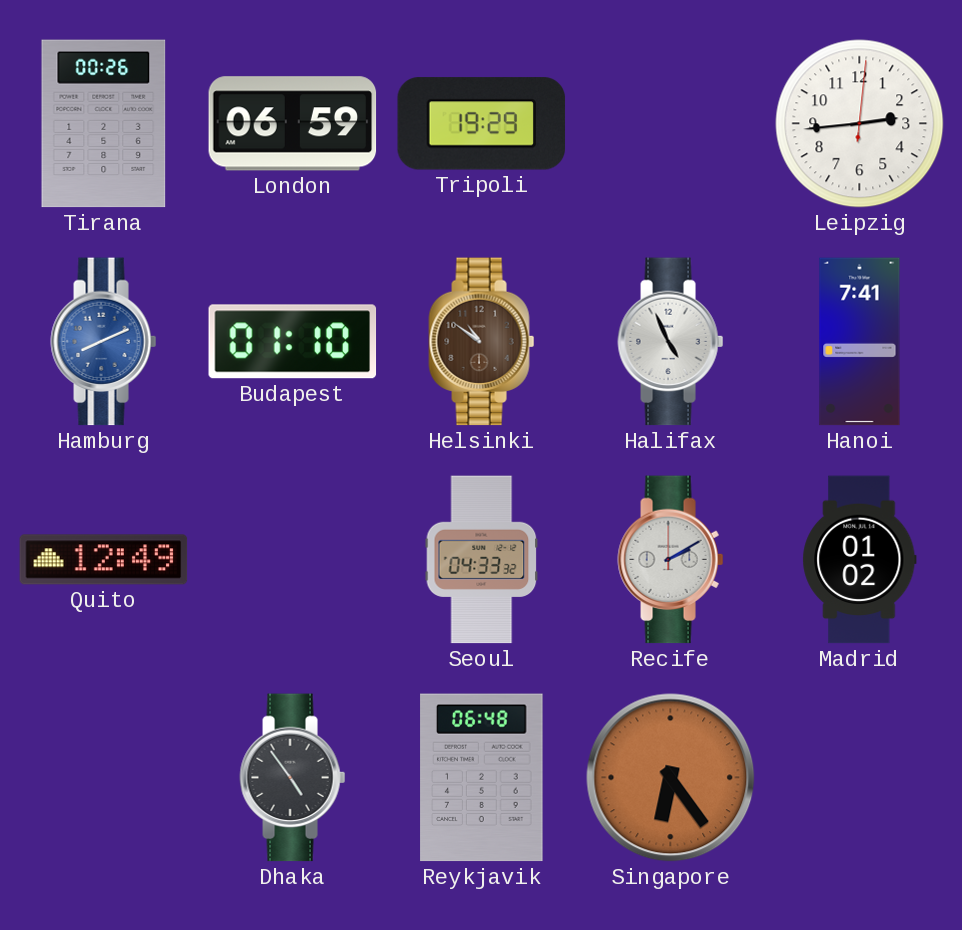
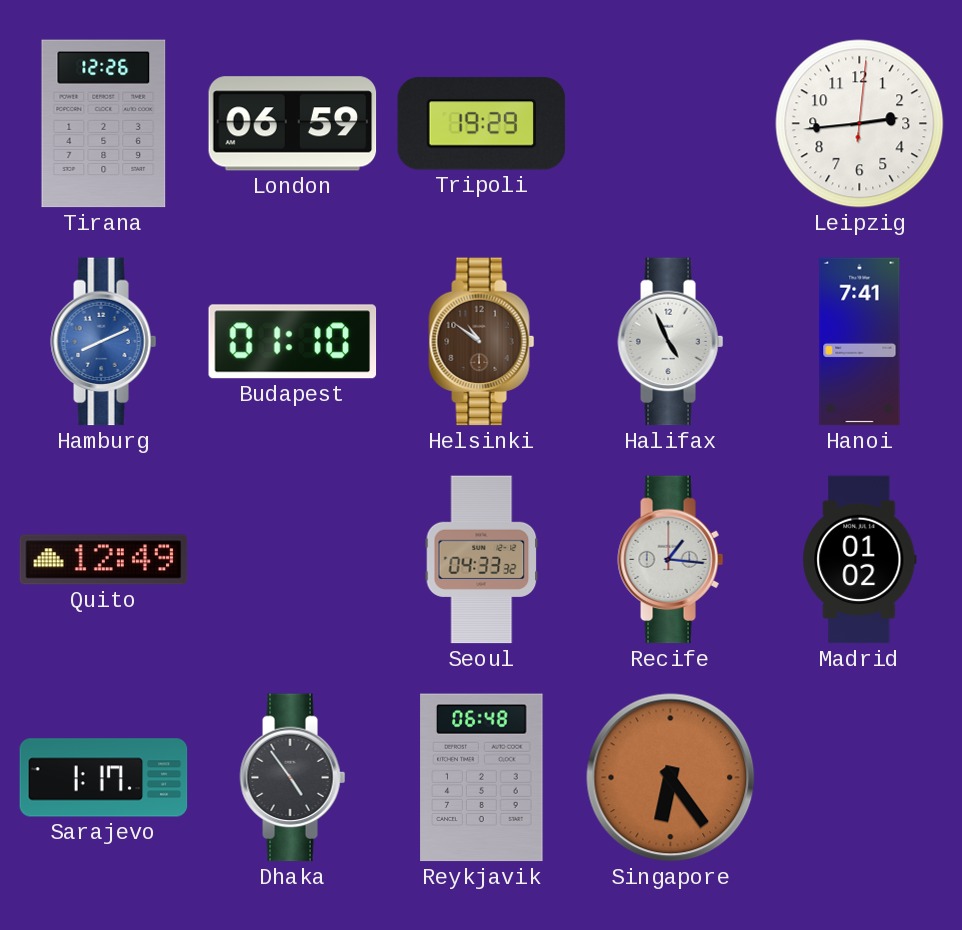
Tirana: 00:26 -> 12:26
Recife: 2:10 -> 1:16
Sarajevo: none -> 1:17
